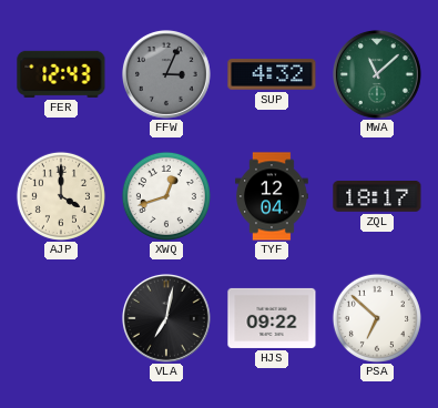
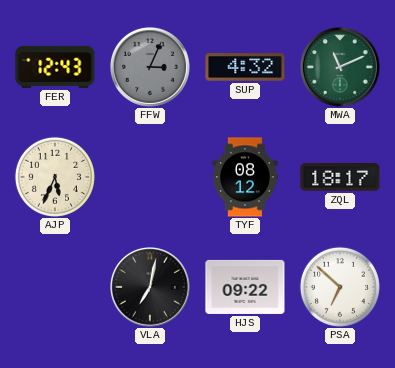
MWA: 11:08 -> 11:11
AJP: 4:00 -> 5:34
XWQ: 12:42 -> none
TYF: 12:04 -> 08:12
